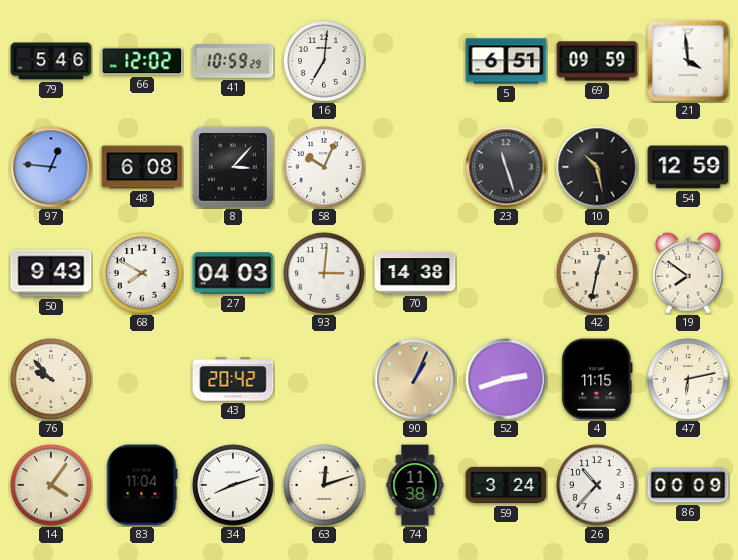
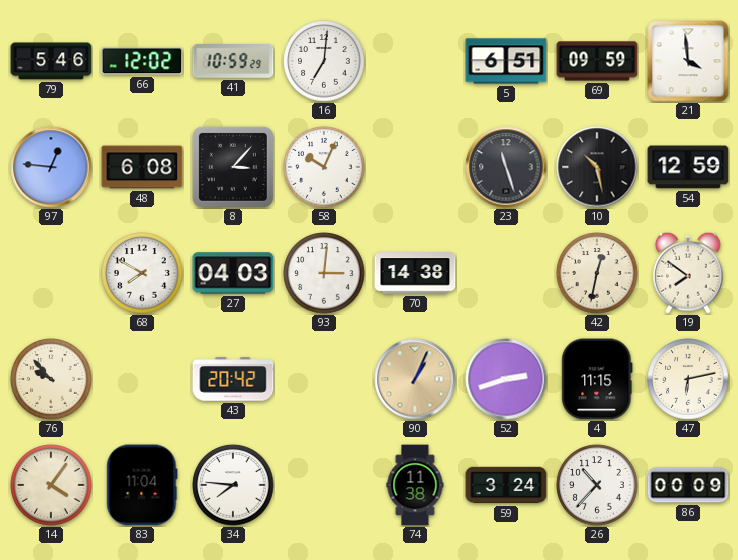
50: 9:43 -> none
34: 8:12 -> 7:46
63: 12:12 -> none
